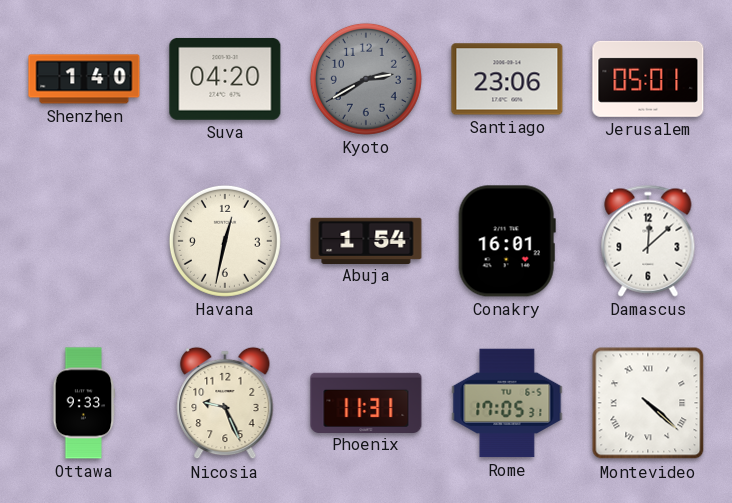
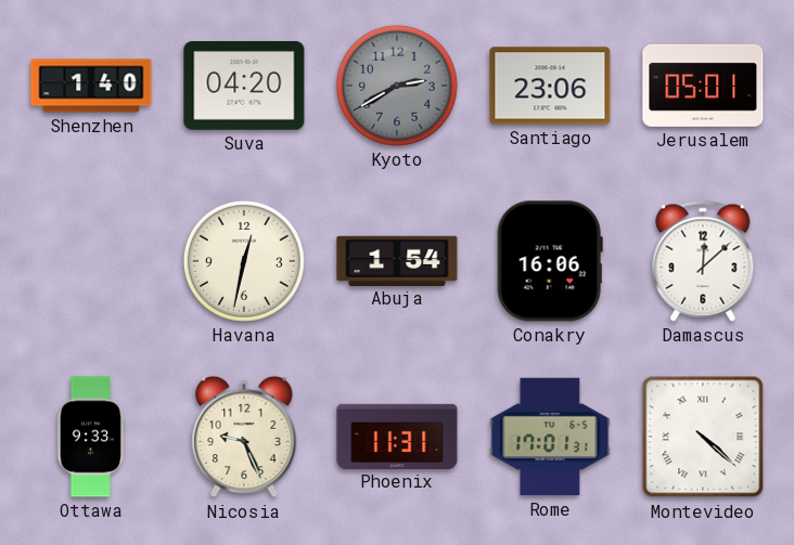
Conakry: 16:01 -> 16:06
Rome: 17:05 -> 17:01
